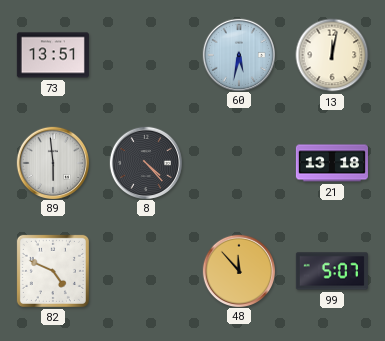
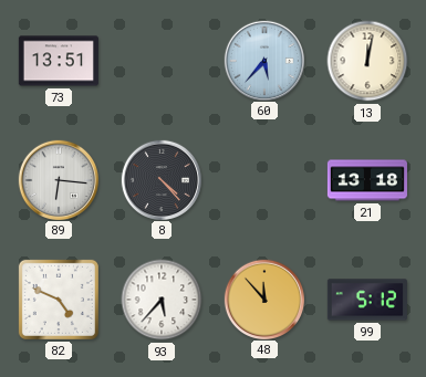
60: 5:32 -> 5:37
89: 5:59 -> 6:16
93: none -> 5:37
99: 5:07 -> 5:12
